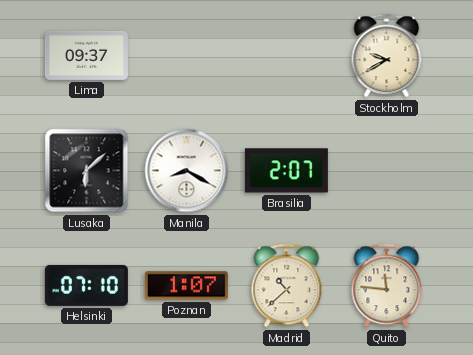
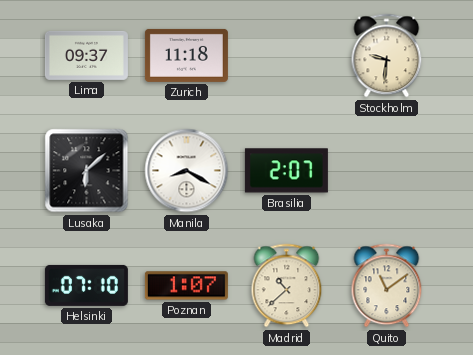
Zurich: none -> 11:18
Stockholm: 9:40 -> 9:31
Quito: 11:46 -> 11:09
